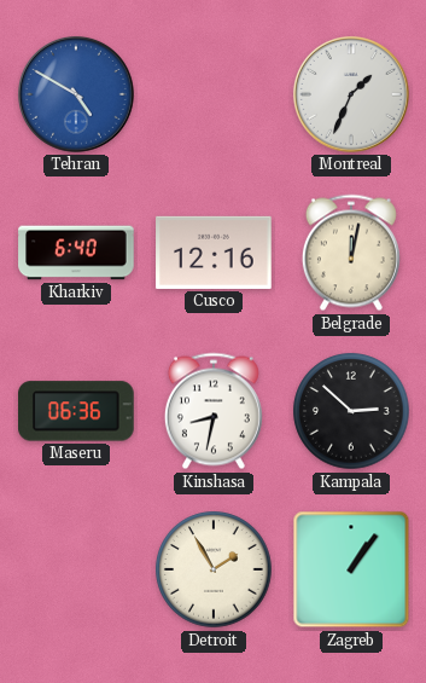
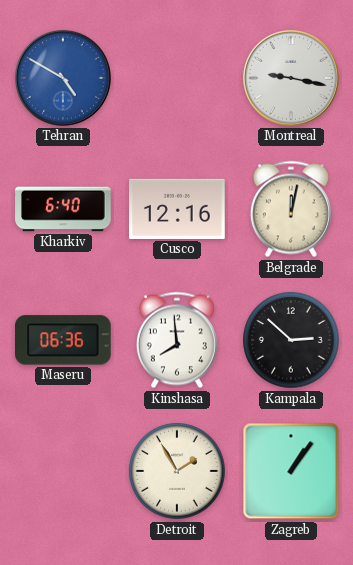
Montreal: 1:34 -> 9:17
Kinshasa: 8:32 -> 7:59
